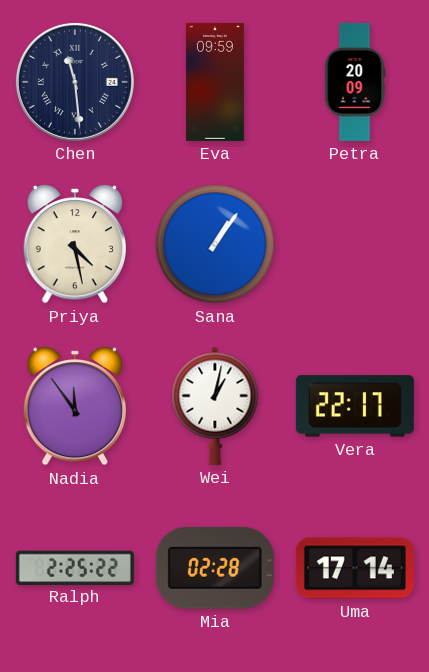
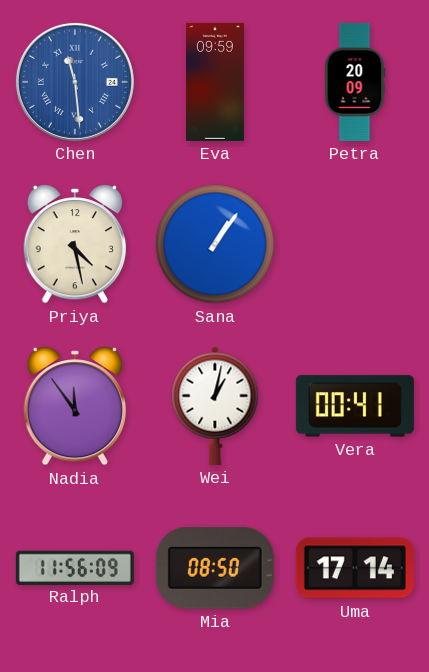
Chen dial: navy -> blue
Vera: 22:17 -> 00:41
Ralph: 2:25 -> 11:56
Mia: 02:28 -> 08:50
